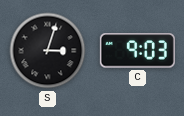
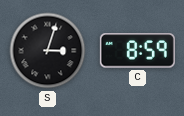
C: 9:03 -> 8:59
